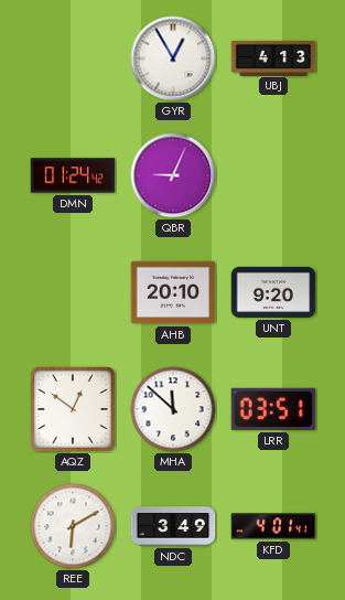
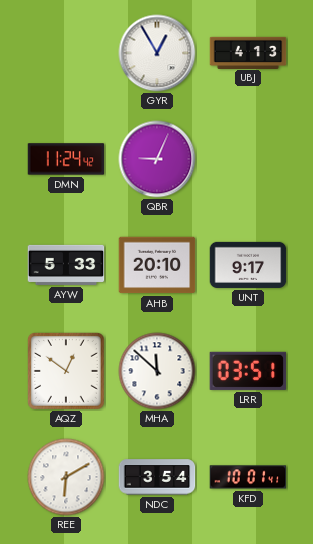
DMN: 01:24 -> 11:24
AYW: none -> 5:33
UNT: 9:20 -> 9:17
NDC: 3:49 -> 3:54
KFD: 4:01 -> 10:01
